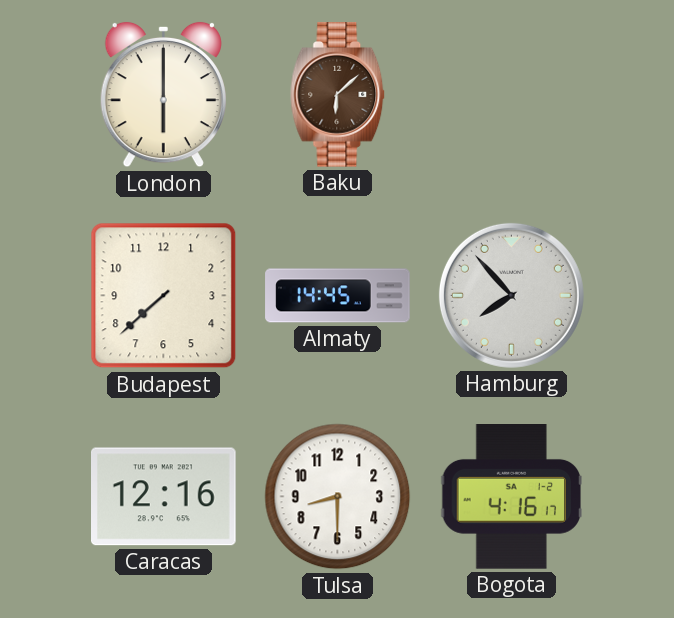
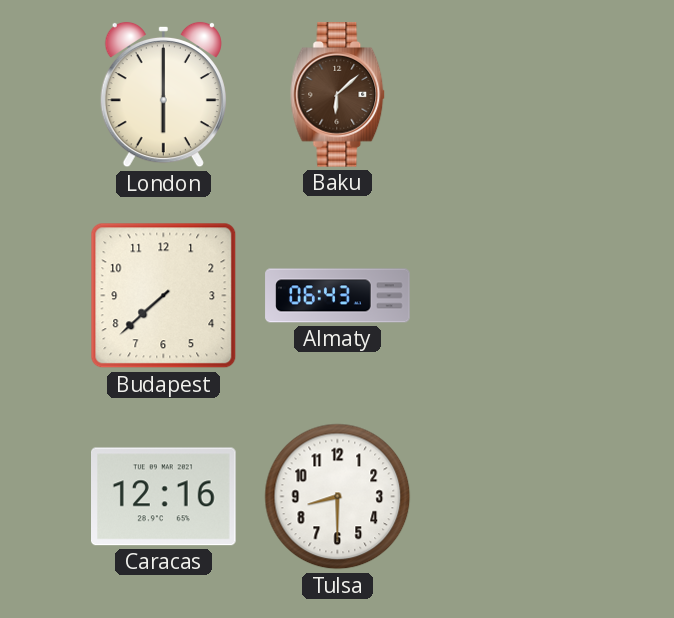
Almaty: 14:45 -> 06:43
Hamburg: 7:53 -> none
Bogota: 4:16 -> none
